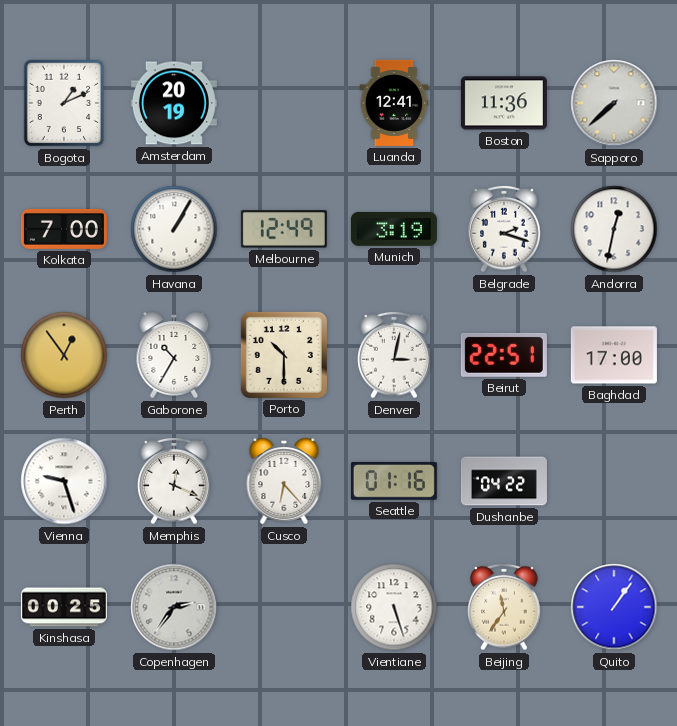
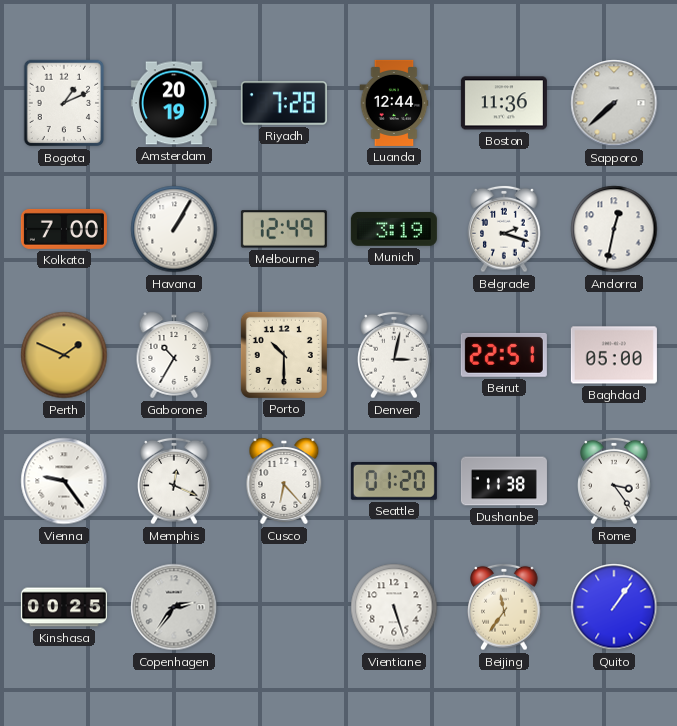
Riyadh: none -> 7:28
Luanda: 12:41 -> 12:44
Perth: 12:54 -> 1:49
Baghdad: 17:00 -> 05:00
Vienna: 9:27 -> 9:24
Seattle: 01:16 -> 01:20
Dushanbe: 04:22 -> 11:38
Rome: none -> 3:24
